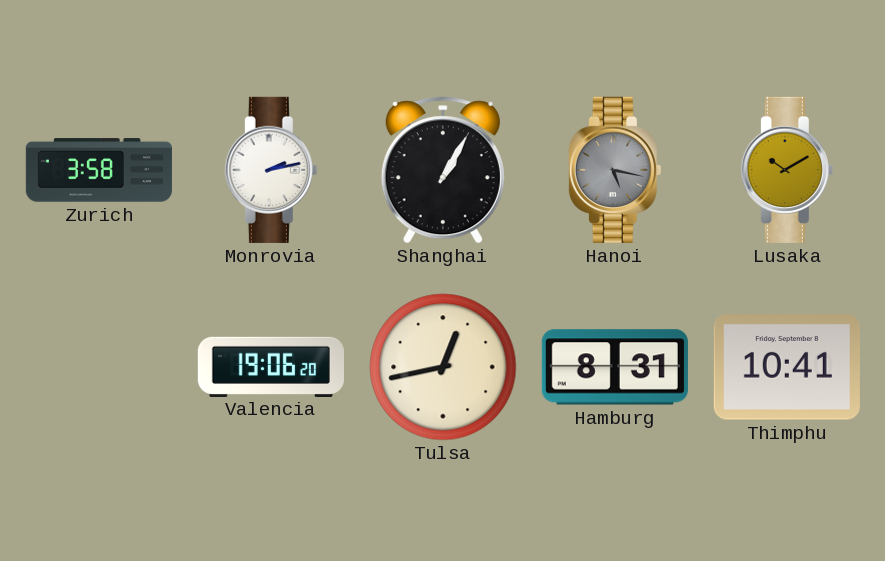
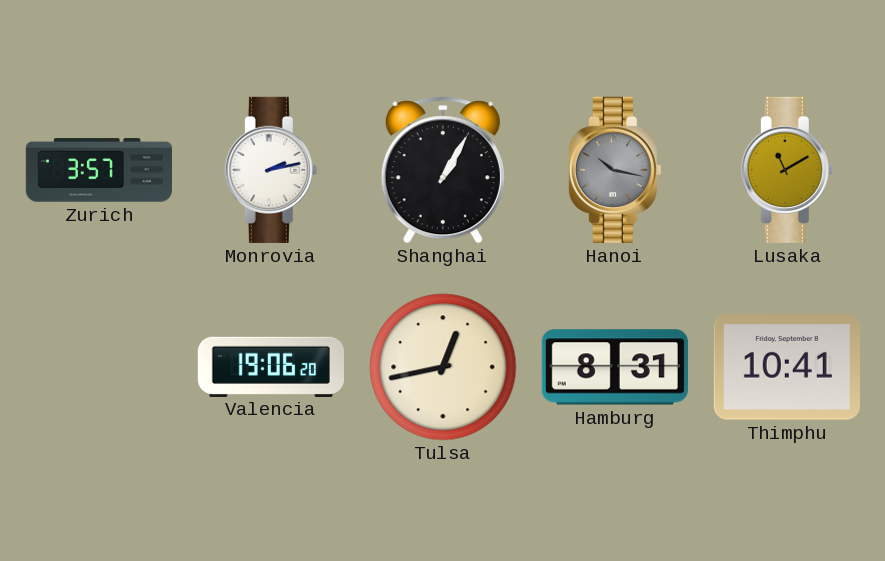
Zurich: 3:58 -> 3:57
Hanoi: 5:17 -> 10:17
Lusaka: 10:10 -> 11:10
